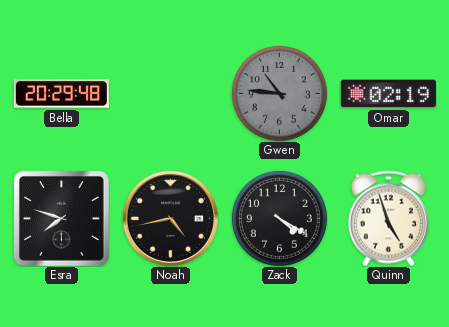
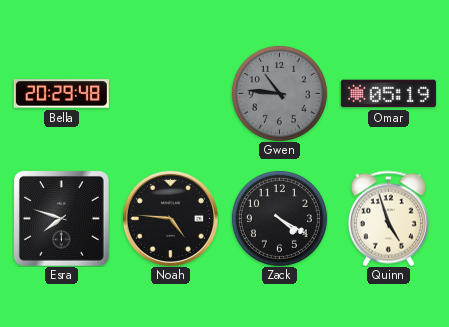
Omar: 02:19 -> 05:19
Noah: 4:43 -> 4:46
